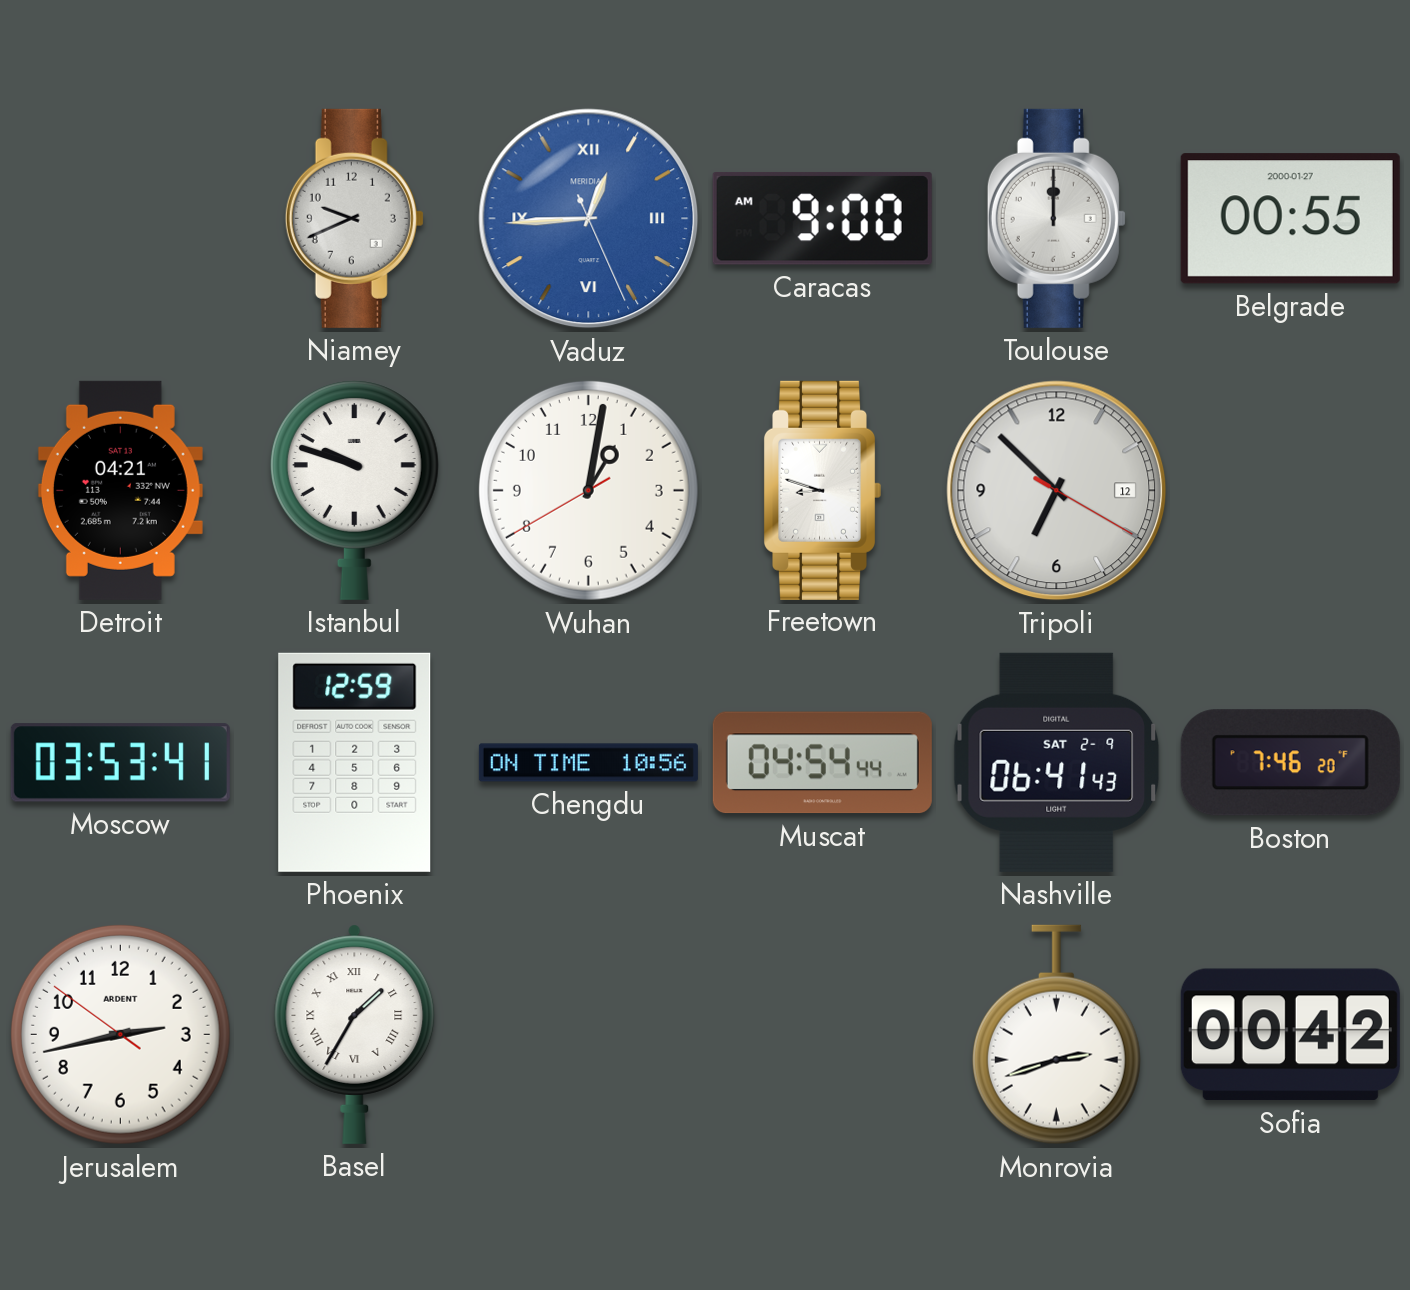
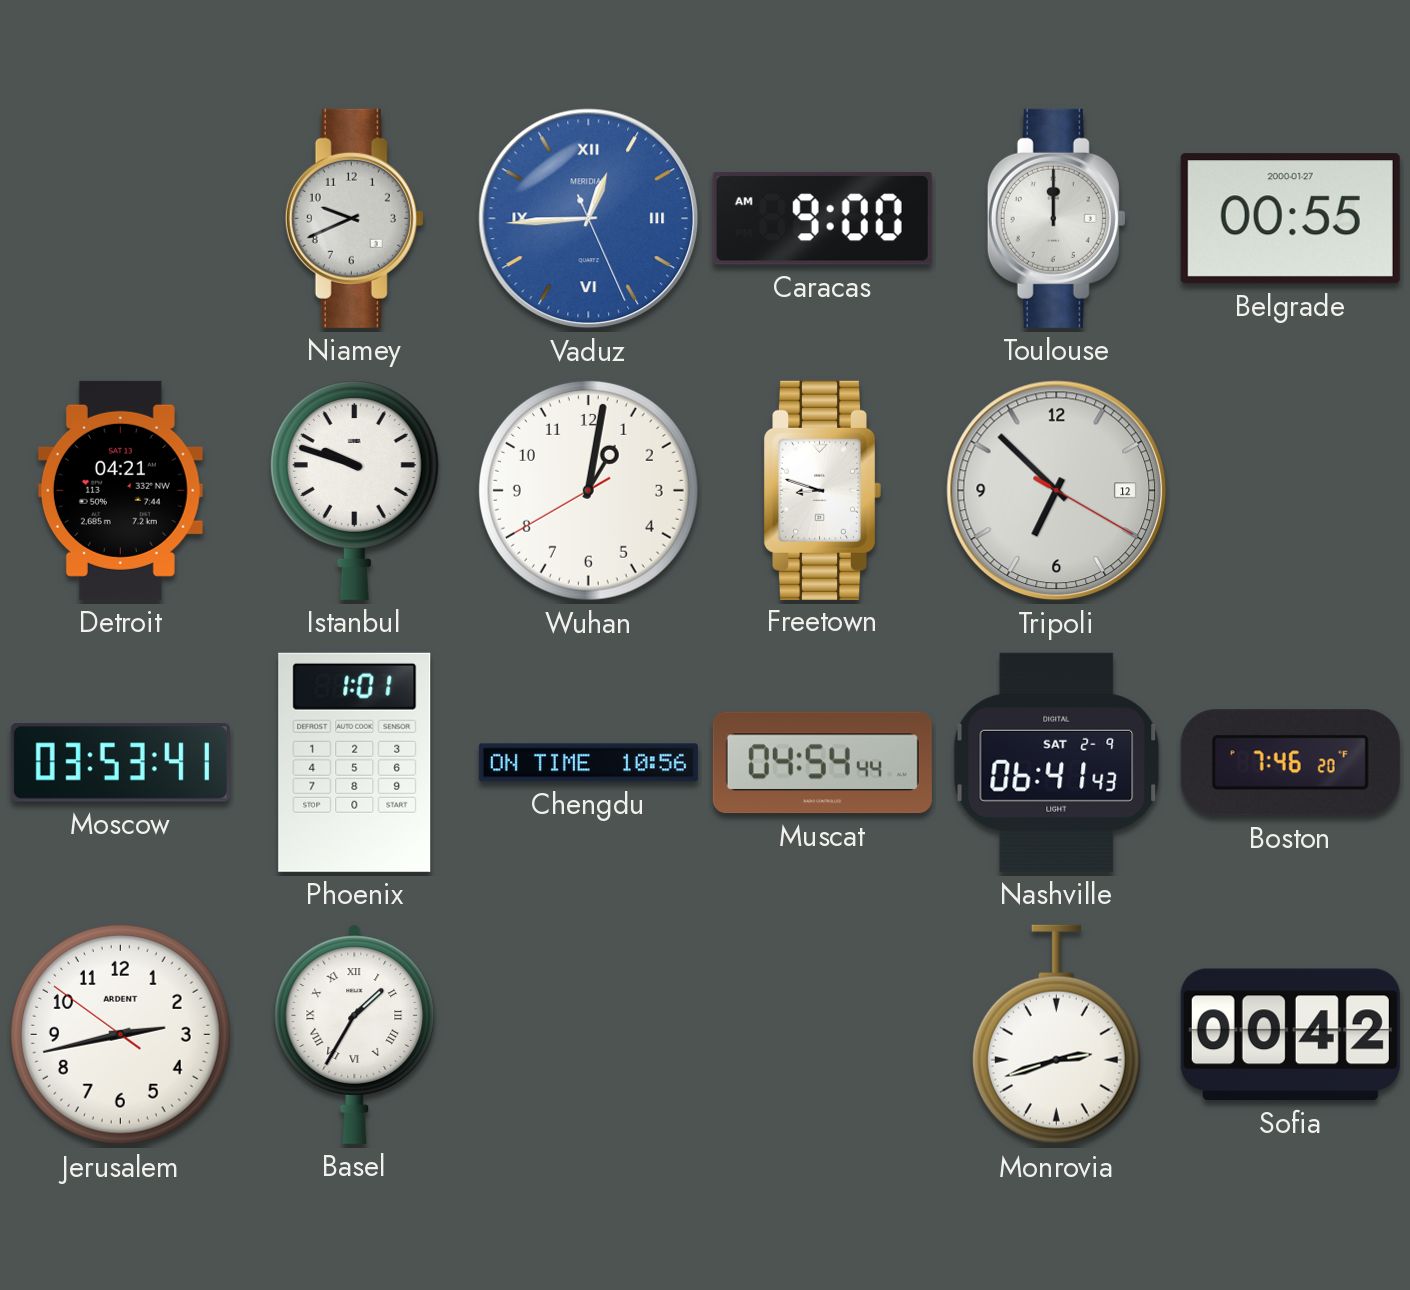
Phoenix: 12:59 -> 1:01
